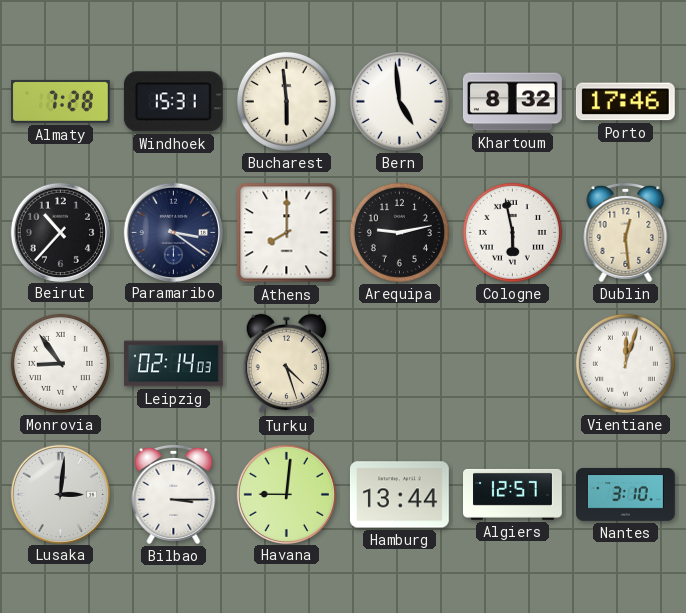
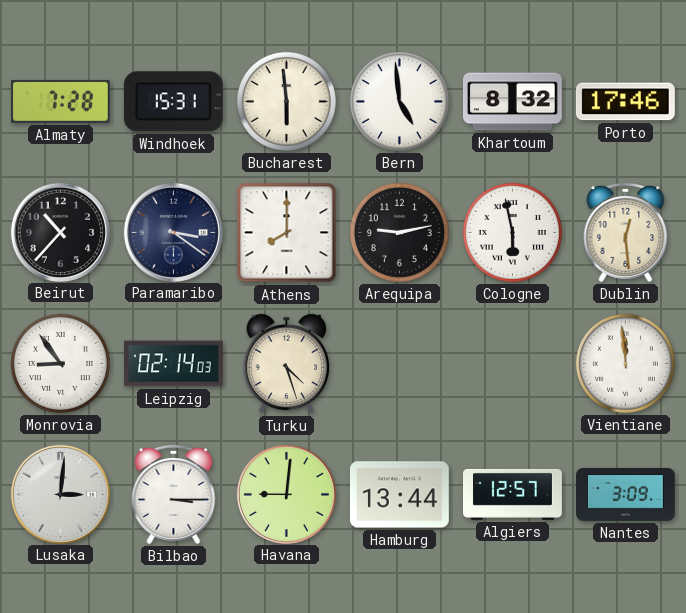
Vientiane: 12:03 -> 11:59
Nantes: 3:10 -> 3:09
